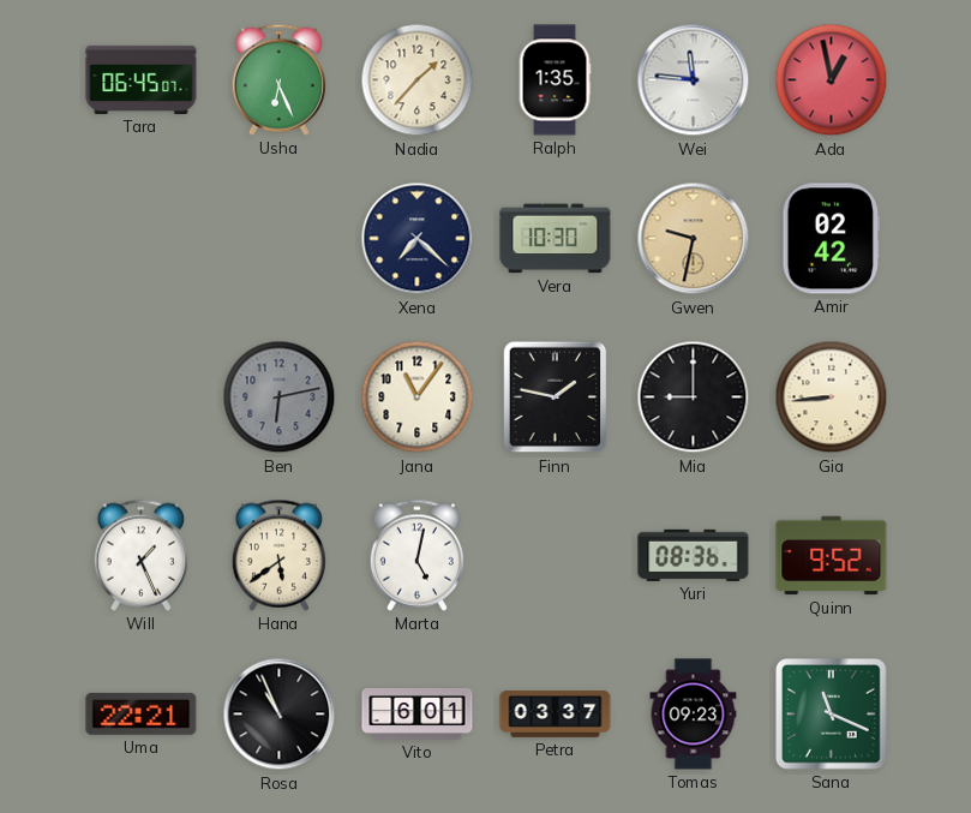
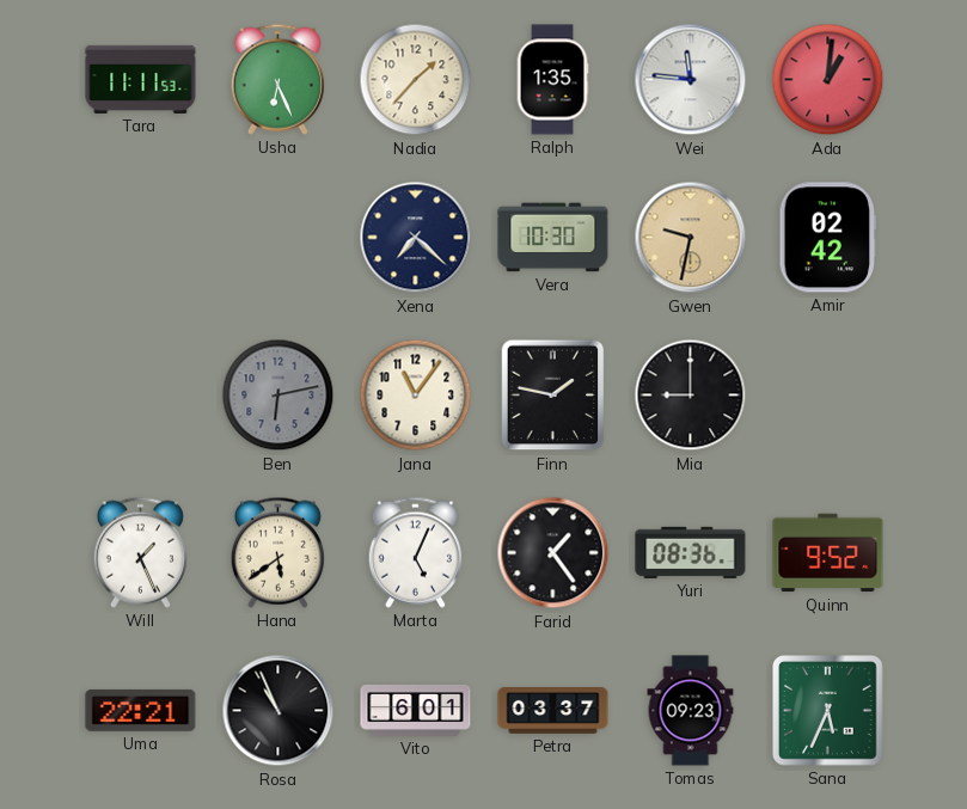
Tara: 06:45 -> 11:11
Ada: 12:58 -> 1:01
Gia: 8:44 -> none
Marta: 5:02 -> 5:04
Farid: none -> 1:24
Sana: 11:19 -> 5:34
